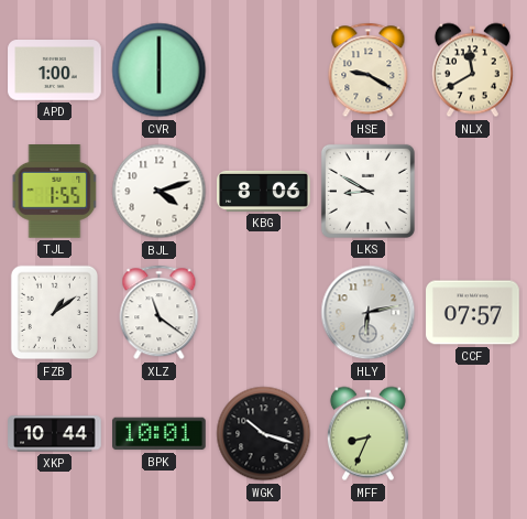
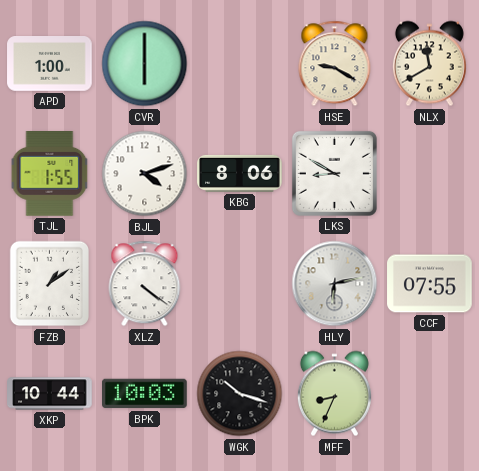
XLZ: 11:21 -> 4:21
CCF: 07:57 -> 07:55
BPK: 10:01 -> 10:03
